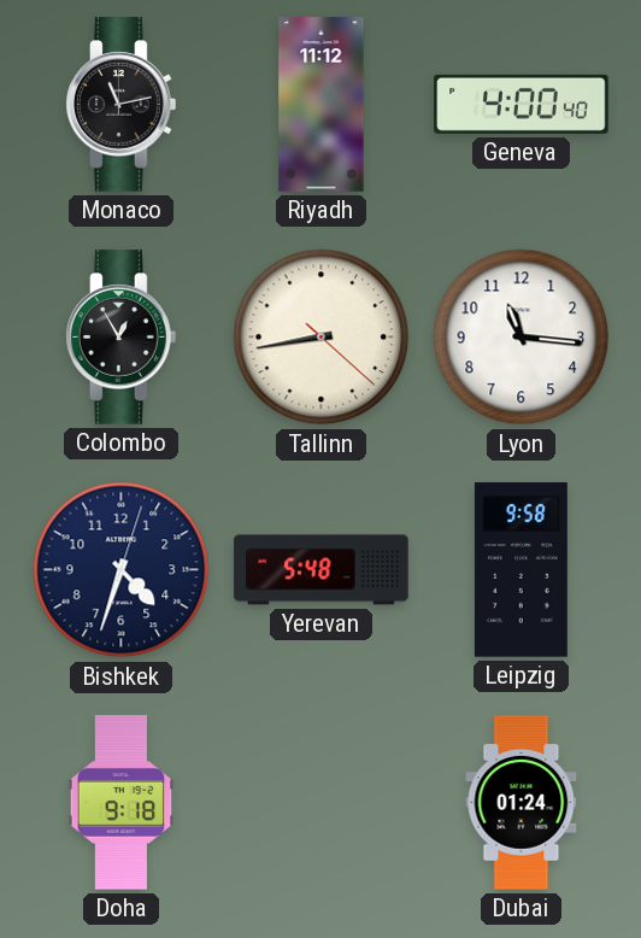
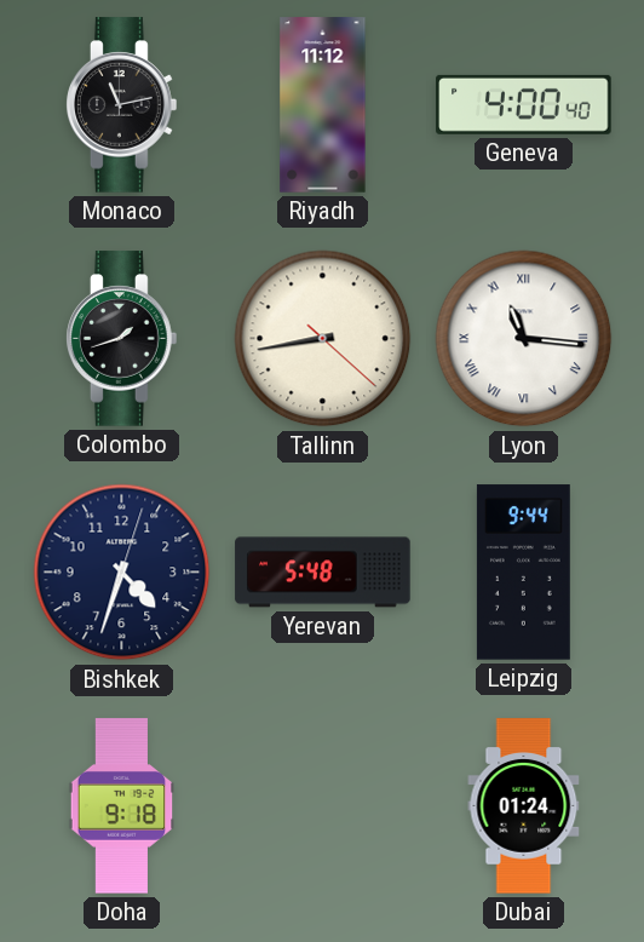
Colombo: 12:55 -> 1:42
Lyon numerals: Arabic -> Roman
Leipzig: 9:58 -> 9:44
